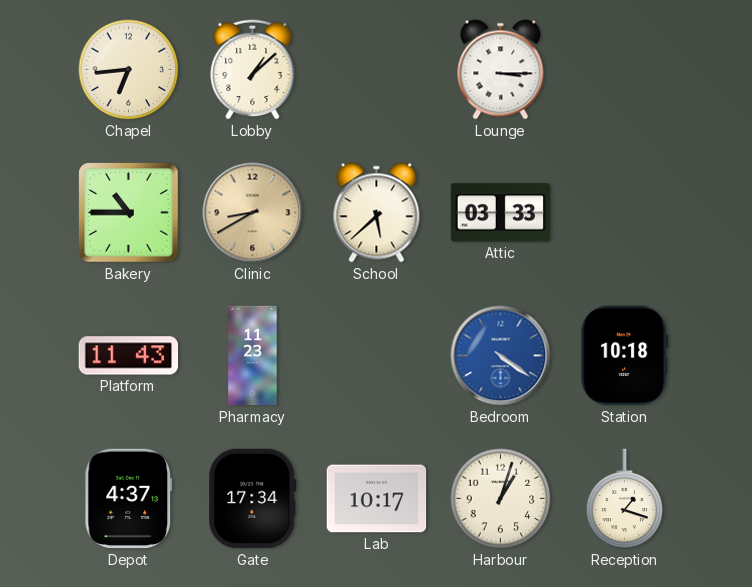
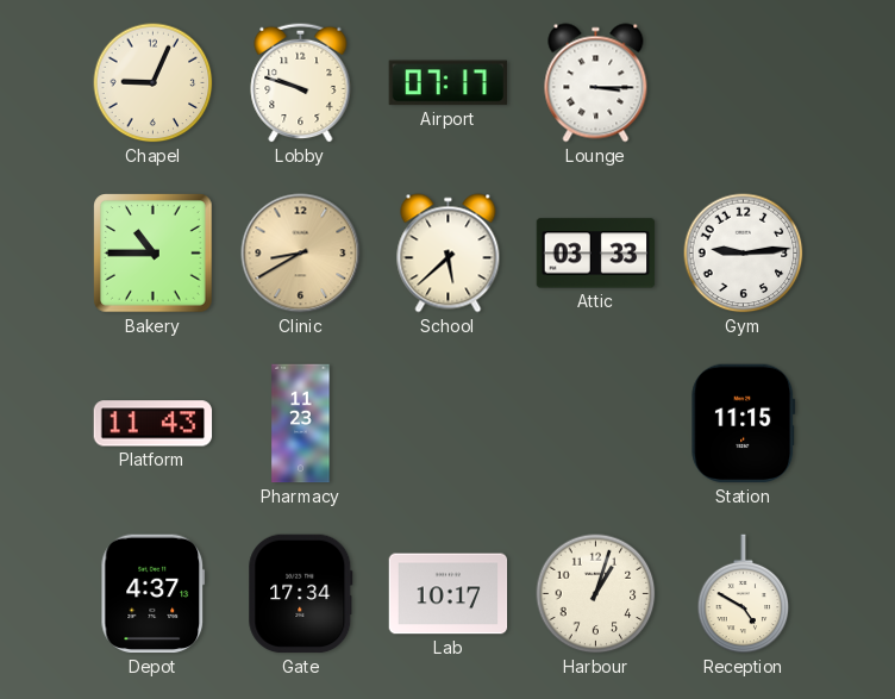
Chapel: 6:44 -> 9:04
Lobby: 1:08 -> 9:48
Airport: none -> 07:17
Gym: none -> 9:14
Bedroom: 4:21 -> none
Station: 10:18 -> 11:15
Reception: 1:18 -> 4:50
